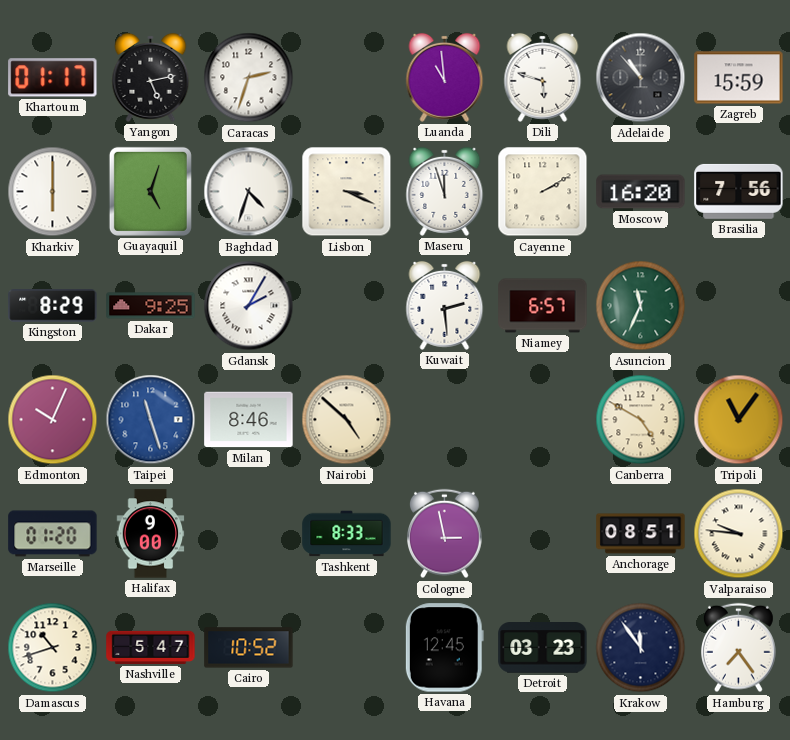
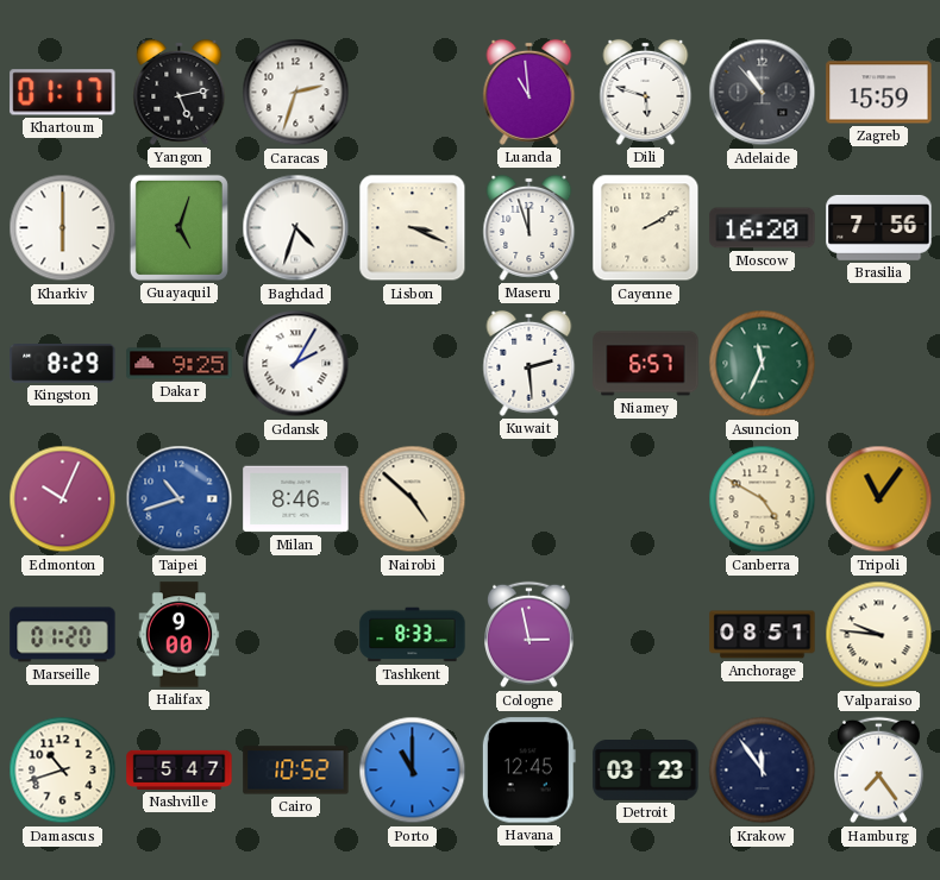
Taipei: 11:27 -> 10:42
Porto: none -> 11:00
